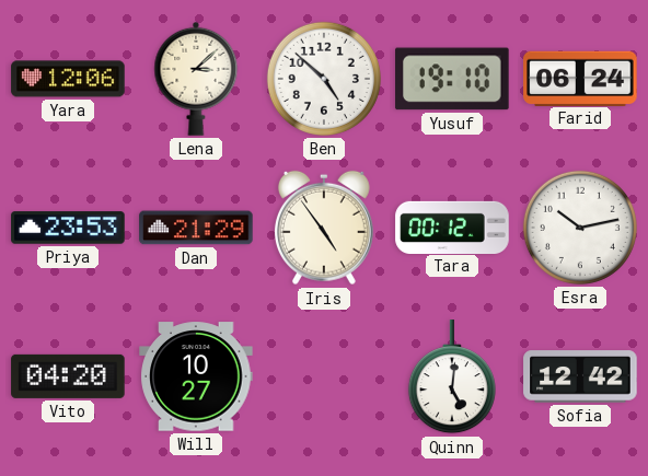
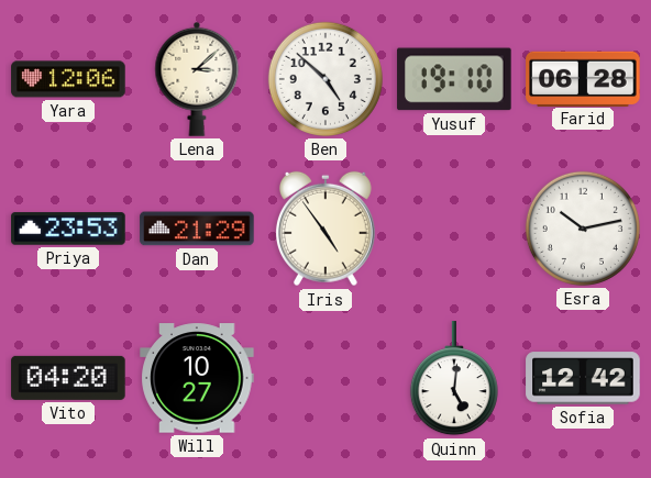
Farid: 06:24 -> 06:28
Tara: 00:12 -> none
